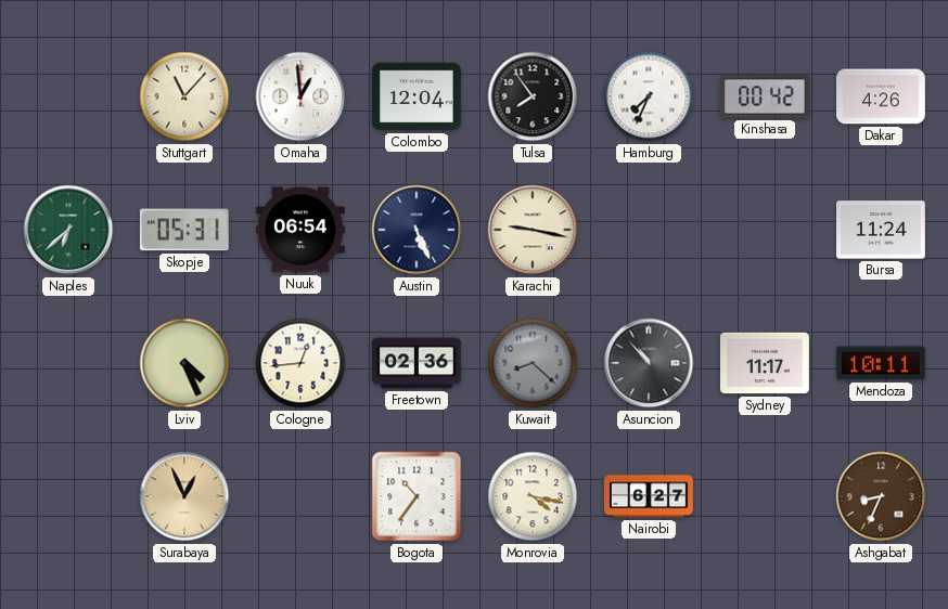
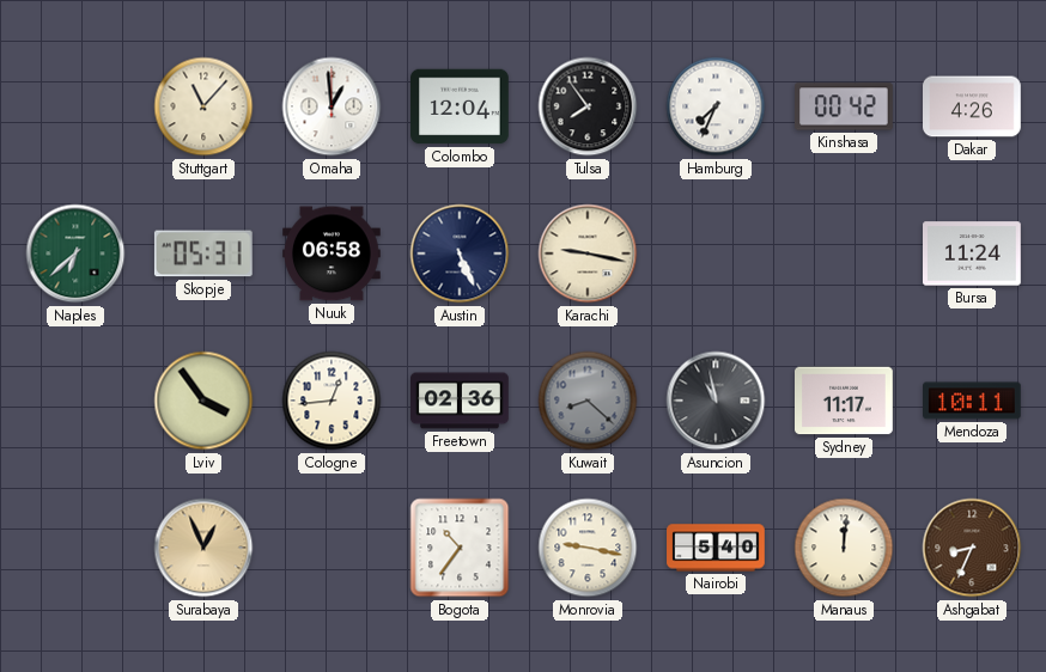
Nuuk: 06:54 -> 06:58
Lviv: 4:26 -> 3:54
Asuncion: 10:53 -> 10:58
Monrovia: 4:17 -> 9:17
Nairobi: 6:27 -> 5:40
Manaus: none -> 12:01
